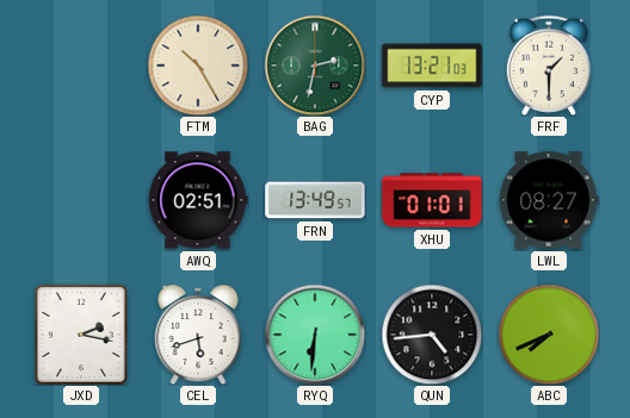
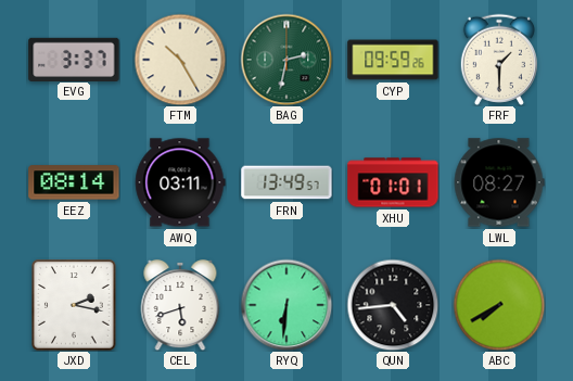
EVG: none -> 3:37
CYP: 13:21 -> 09:59
EEZ: none -> 08:14
AWQ: 02:51 -> 03:11
ABC: 7:41 -> 7:40
